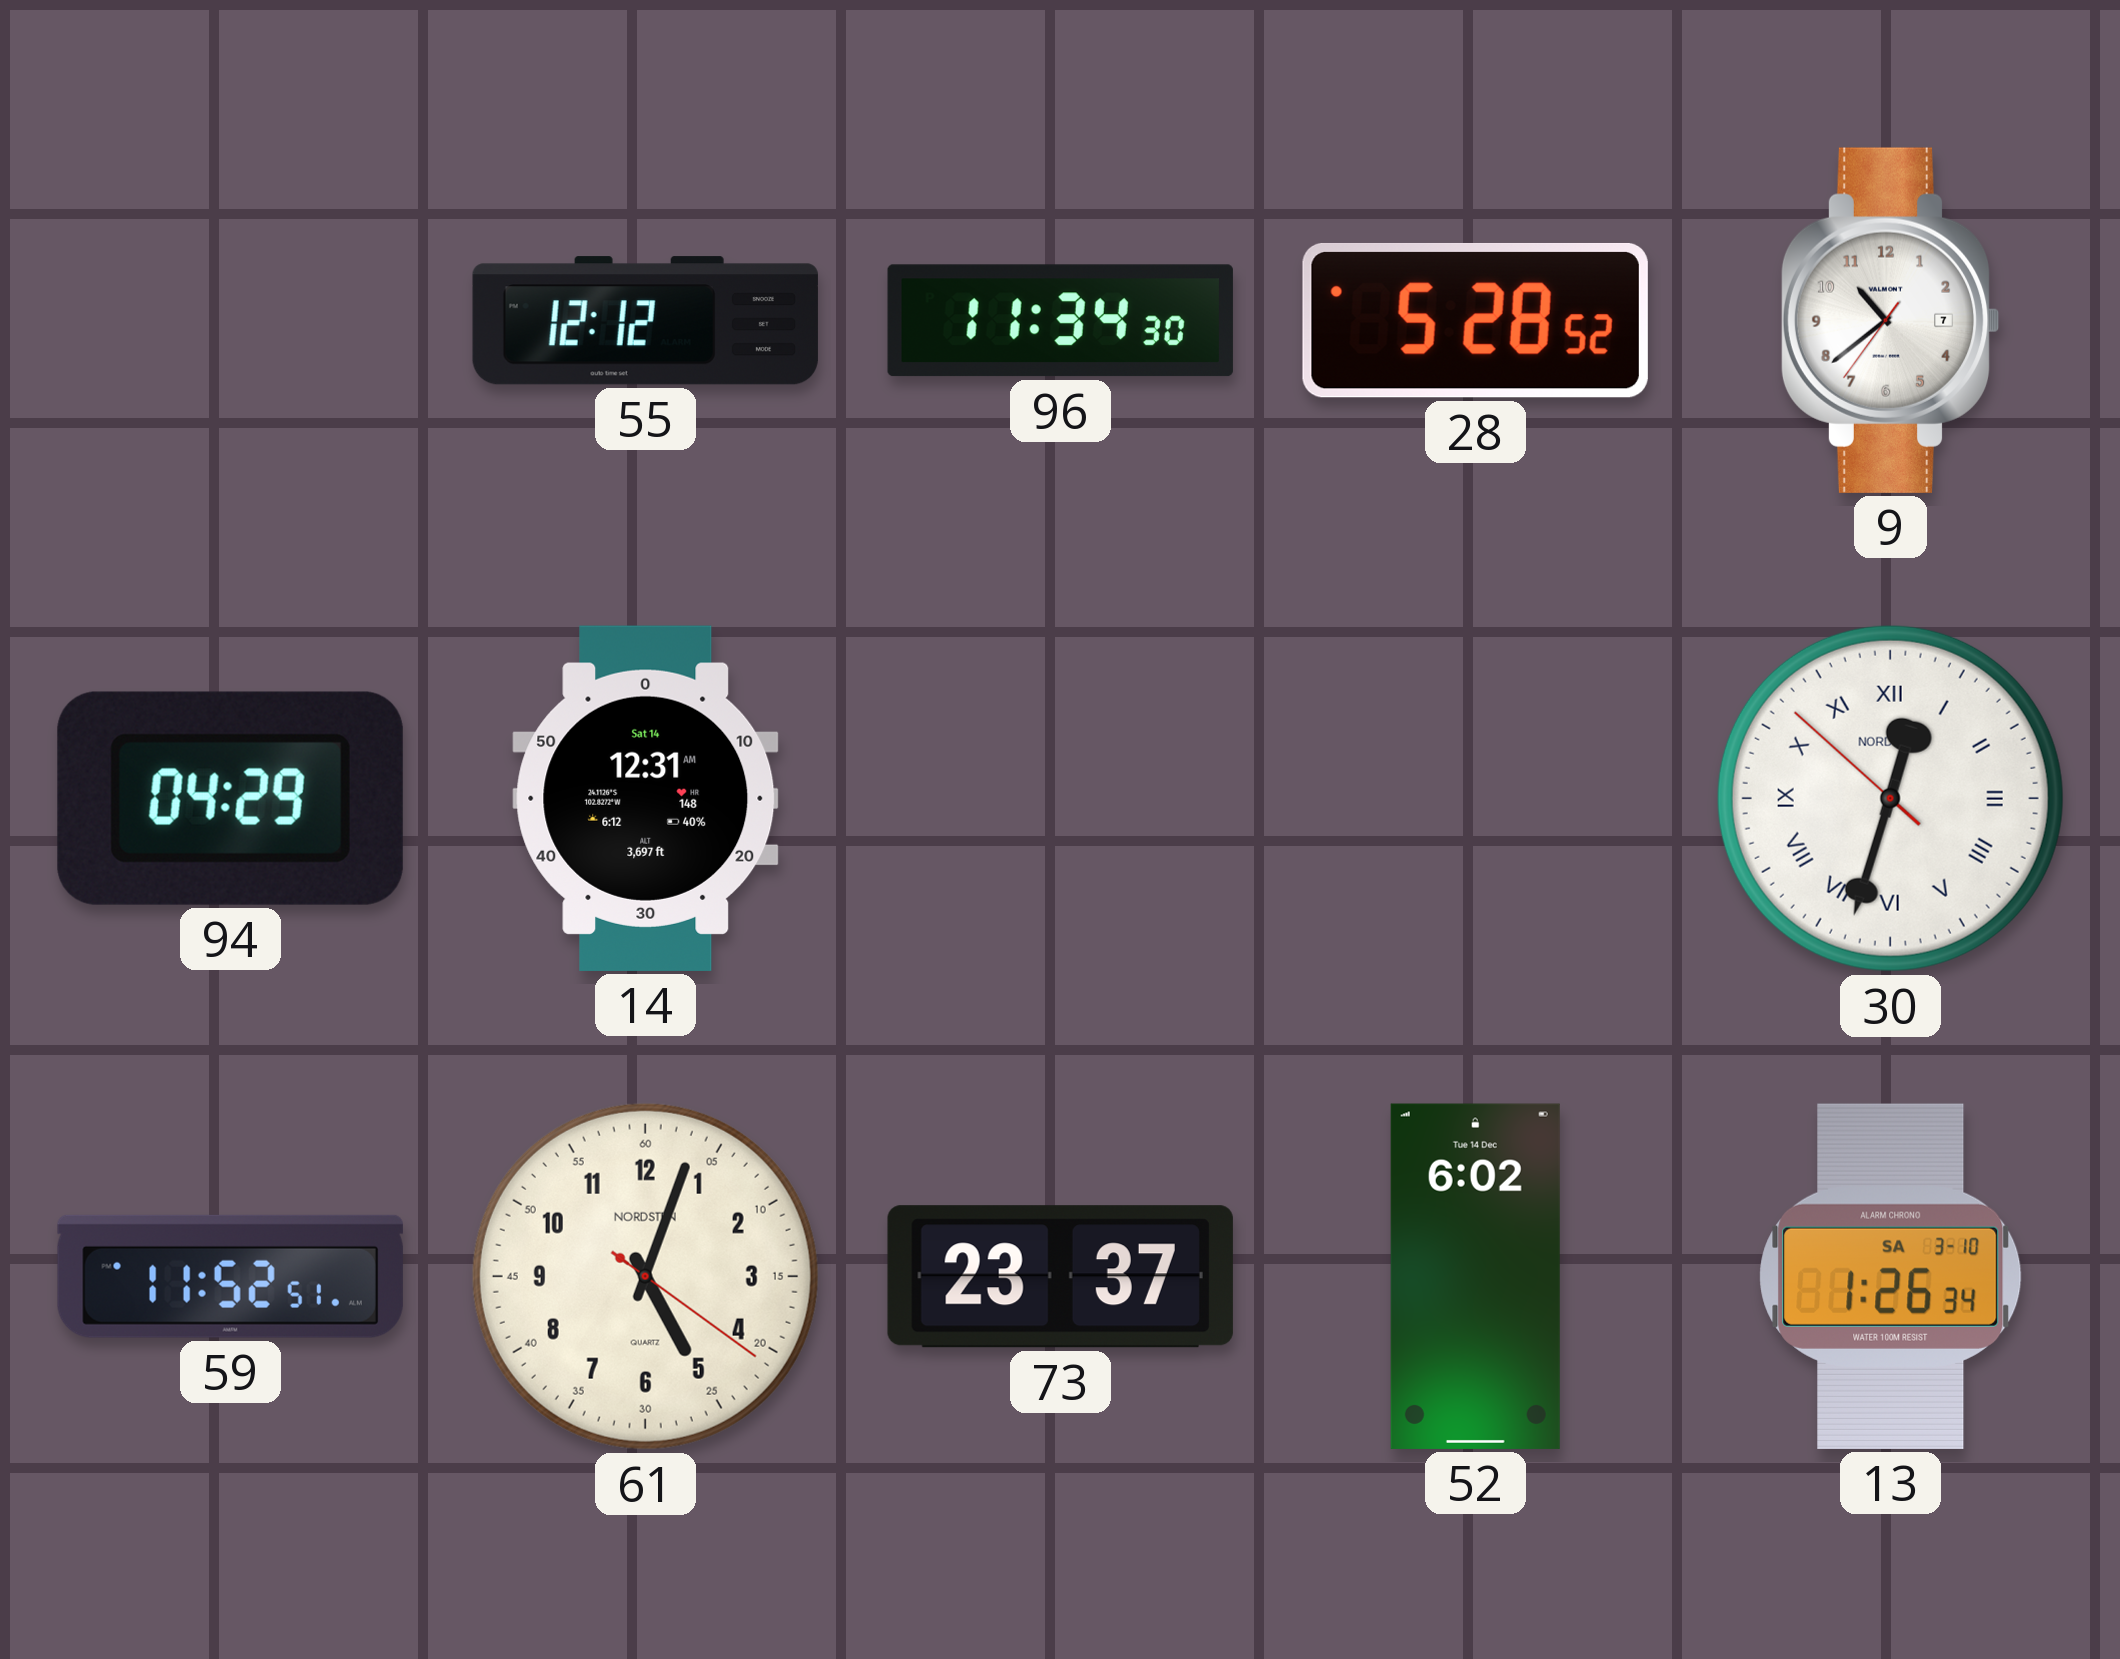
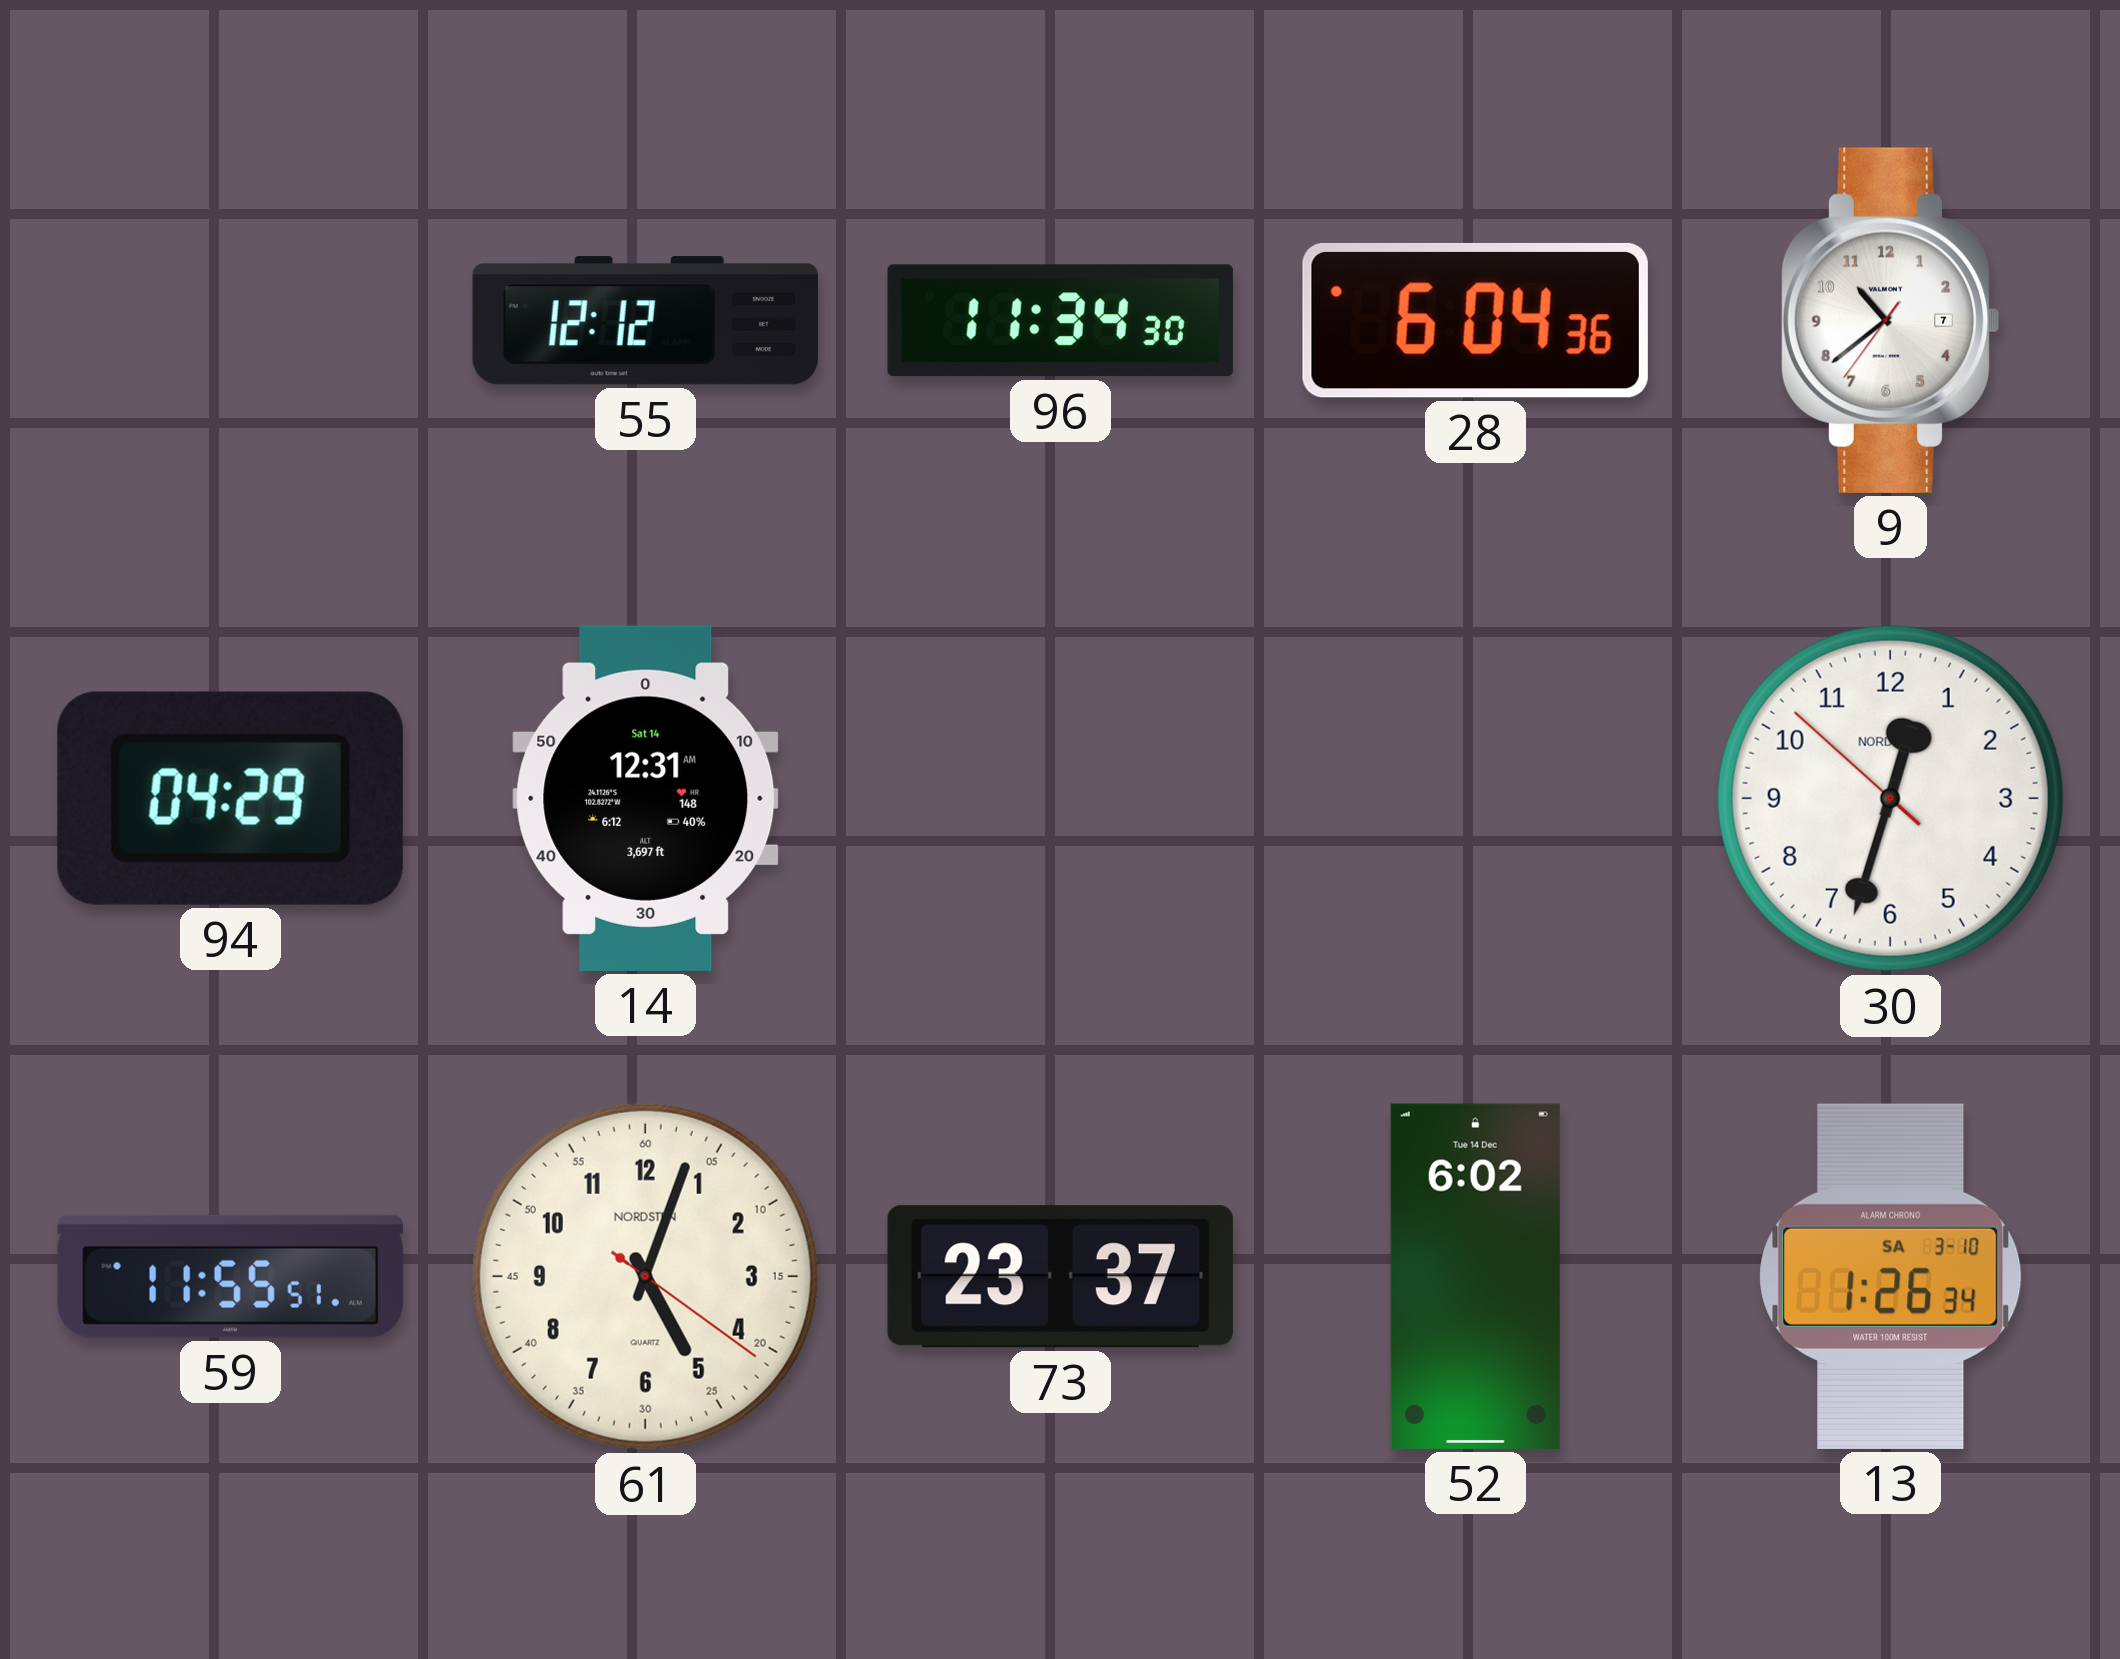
28: 5:28 -> 6:04
30 numerals: Roman -> Arabic
59: 11:52 -> 11:55
